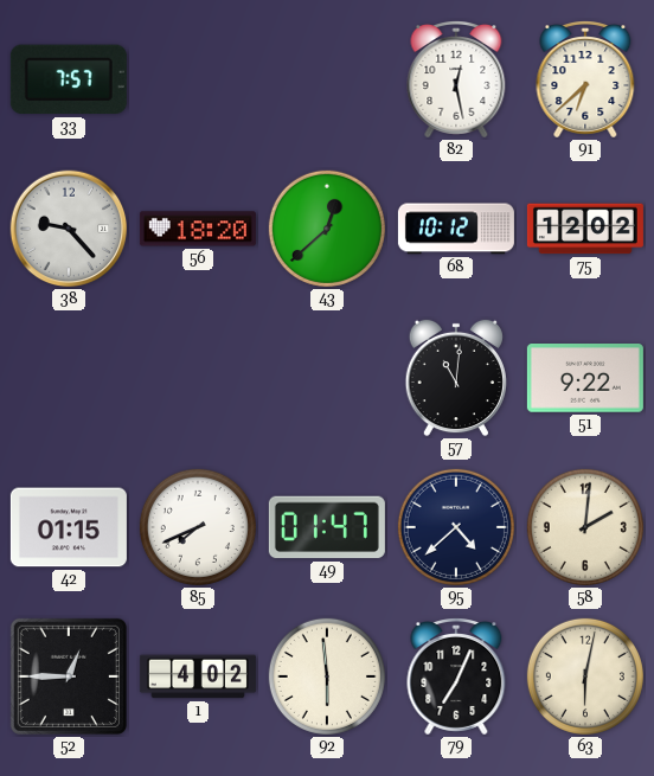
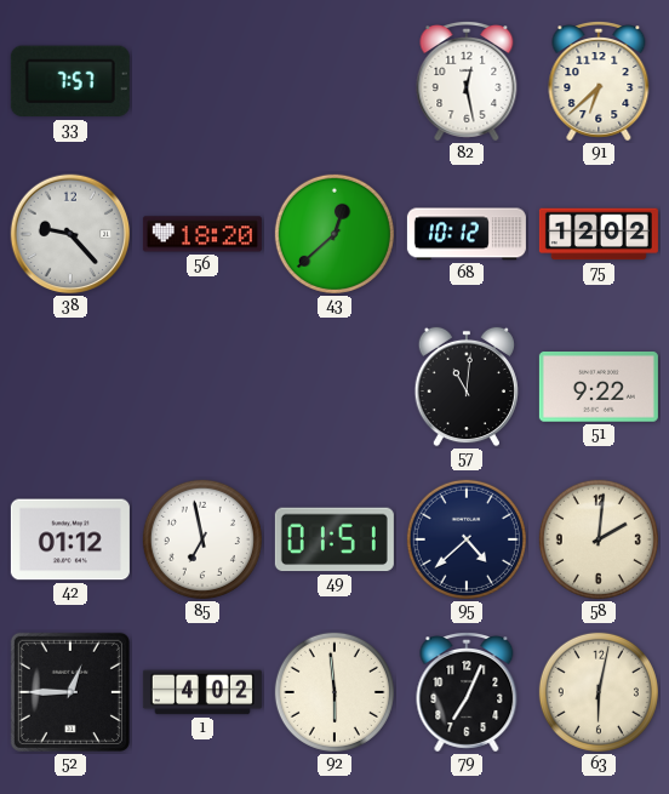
42: 01:15 -> 01:12
85: 7:41 -> 6:58
49: 01:47 -> 01:51
